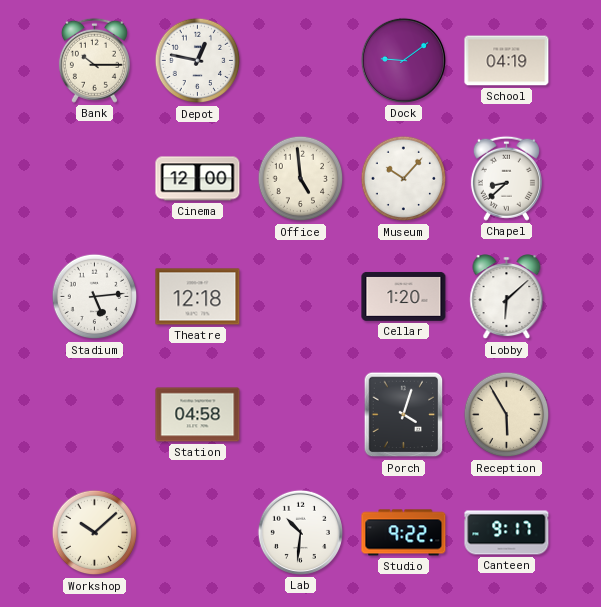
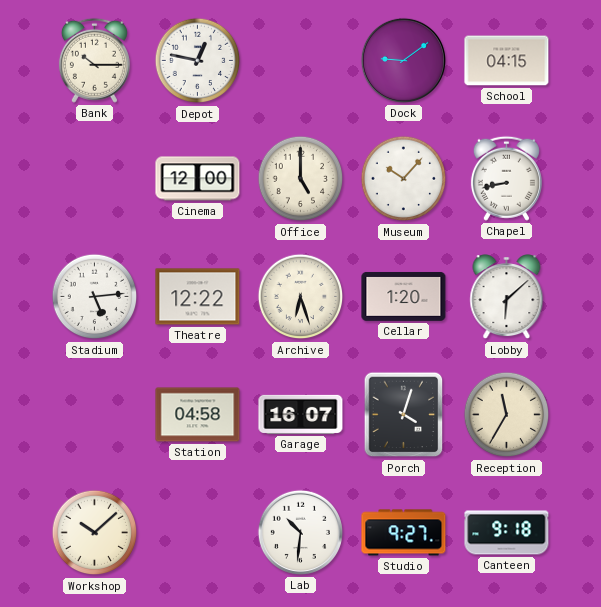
School: 04:19 -> 04:15
Office: 4:59 -> 5:00
Chapel: 8:38 -> 8:43
Theatre: 12:18 -> 12:22
Archive: none -> 6:27
Garage: none -> 16:07
Reception: 5:55 -> 11:35
Studio: 9:22 -> 9:27
Canteen: 9:17 -> 9:18
